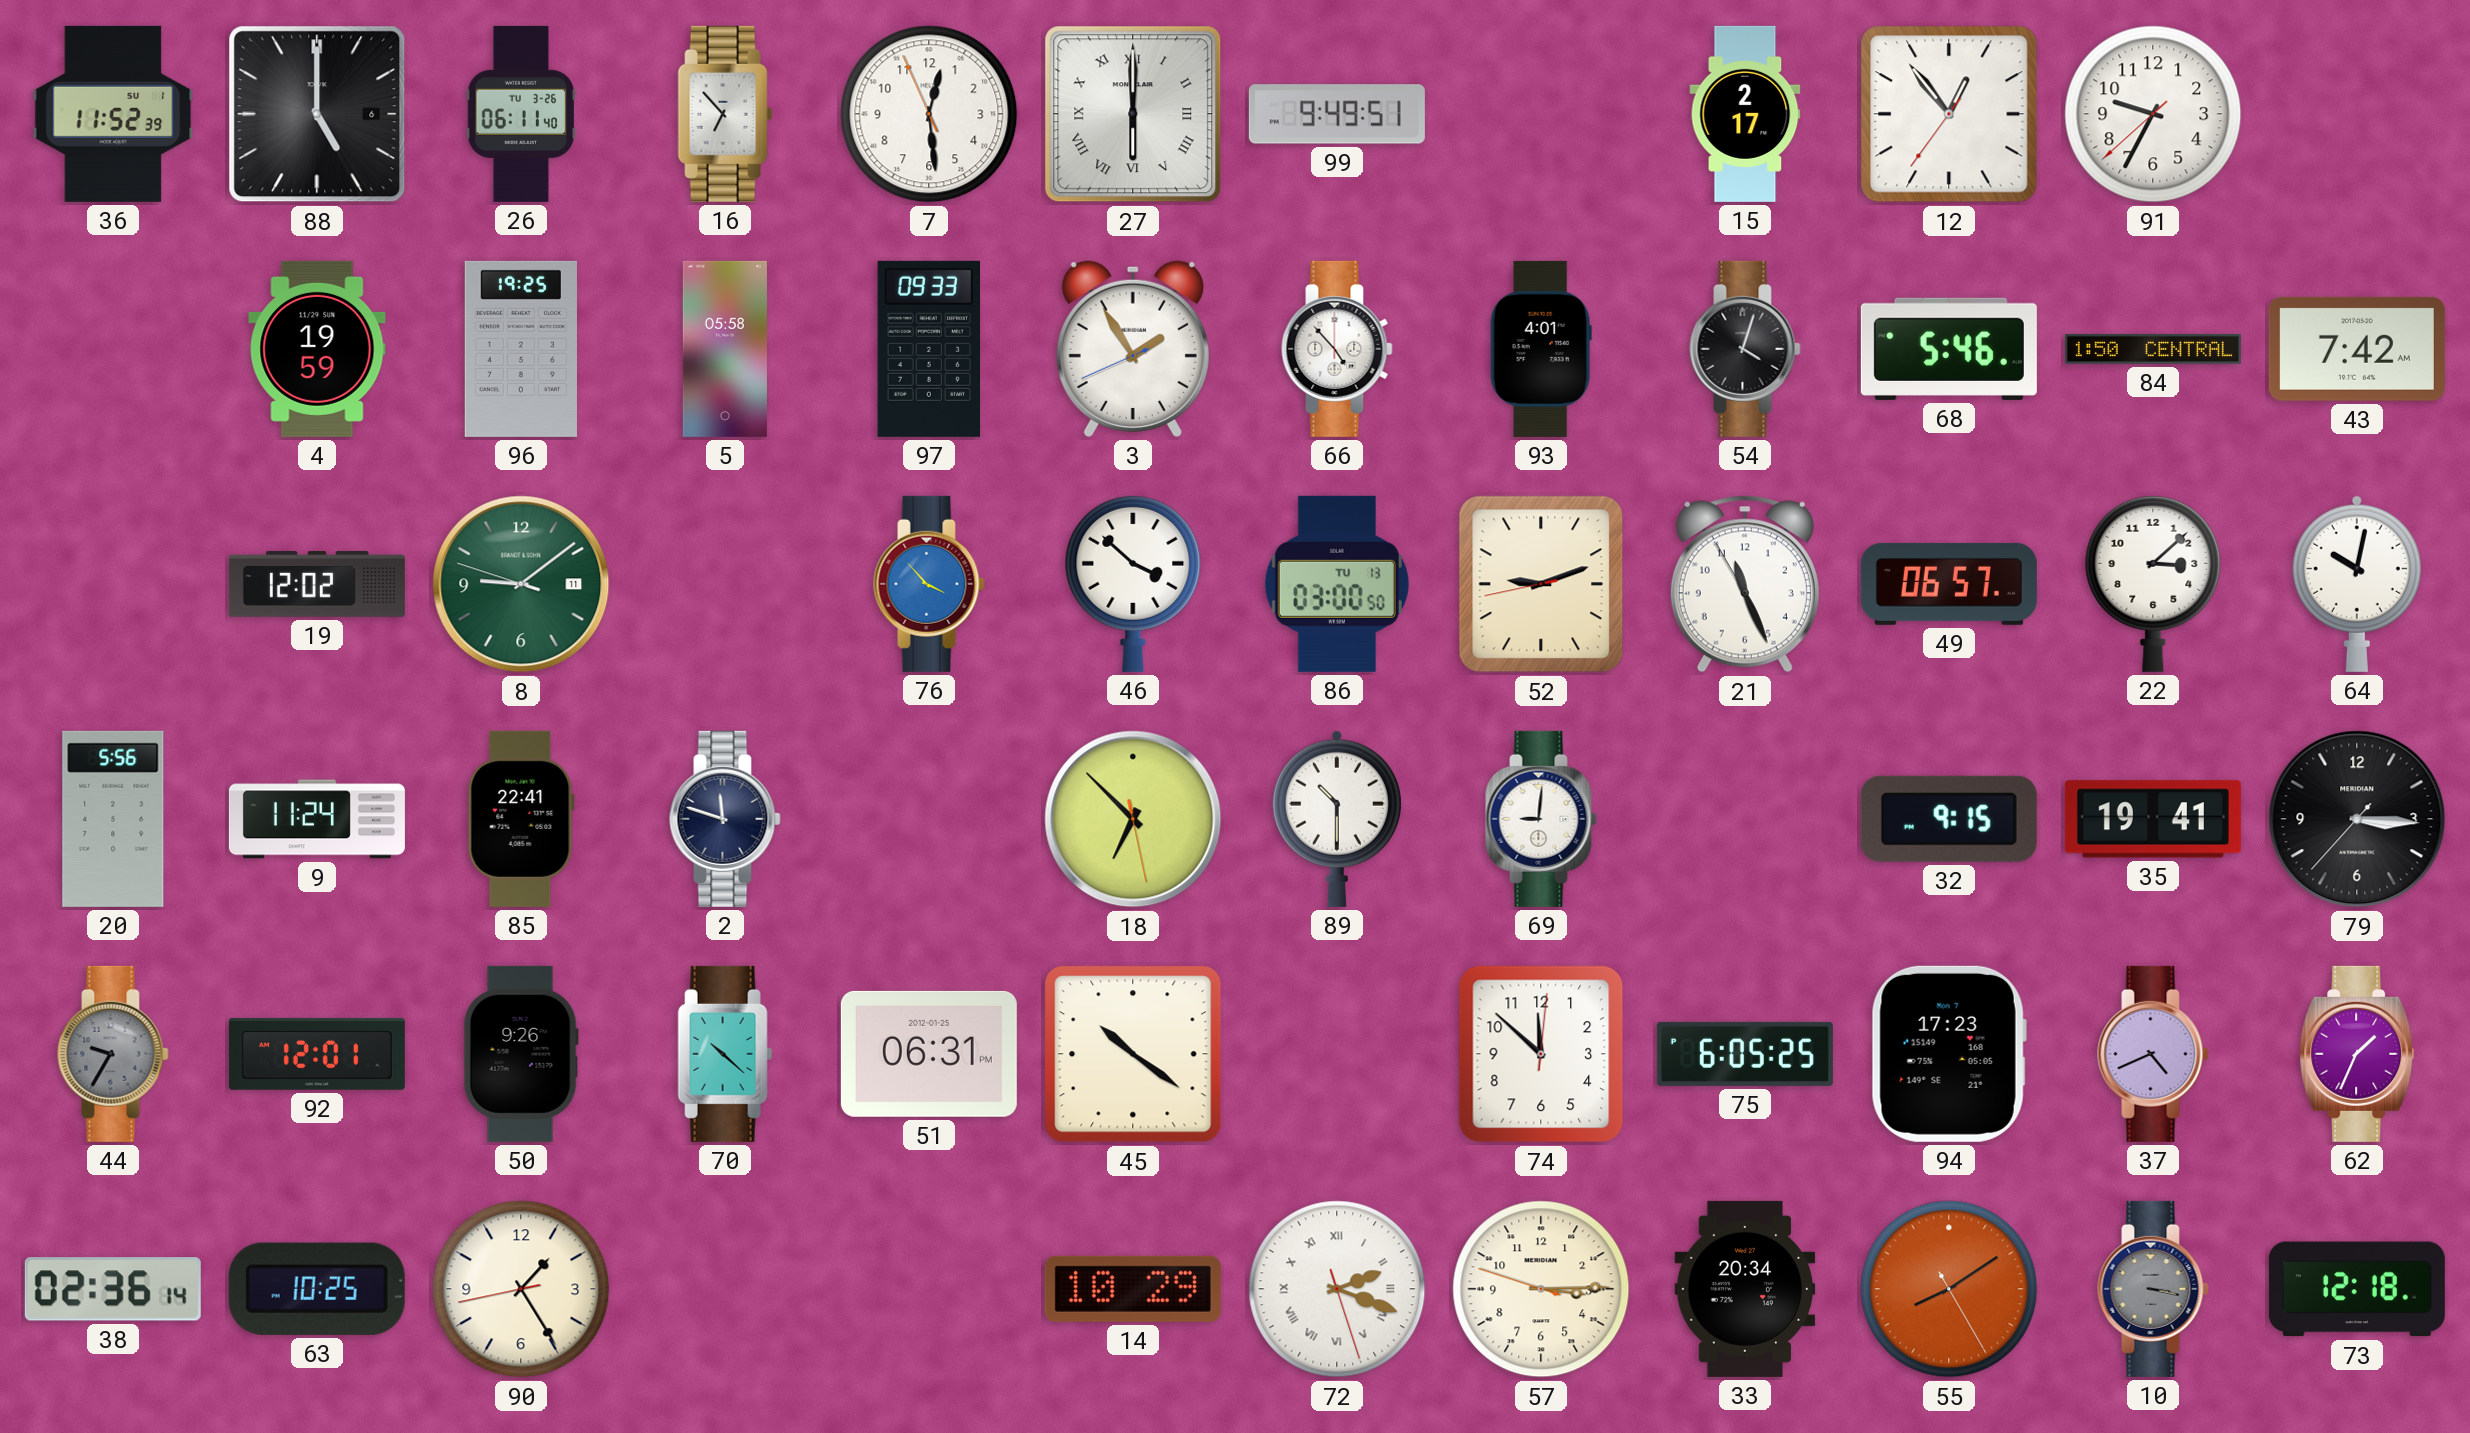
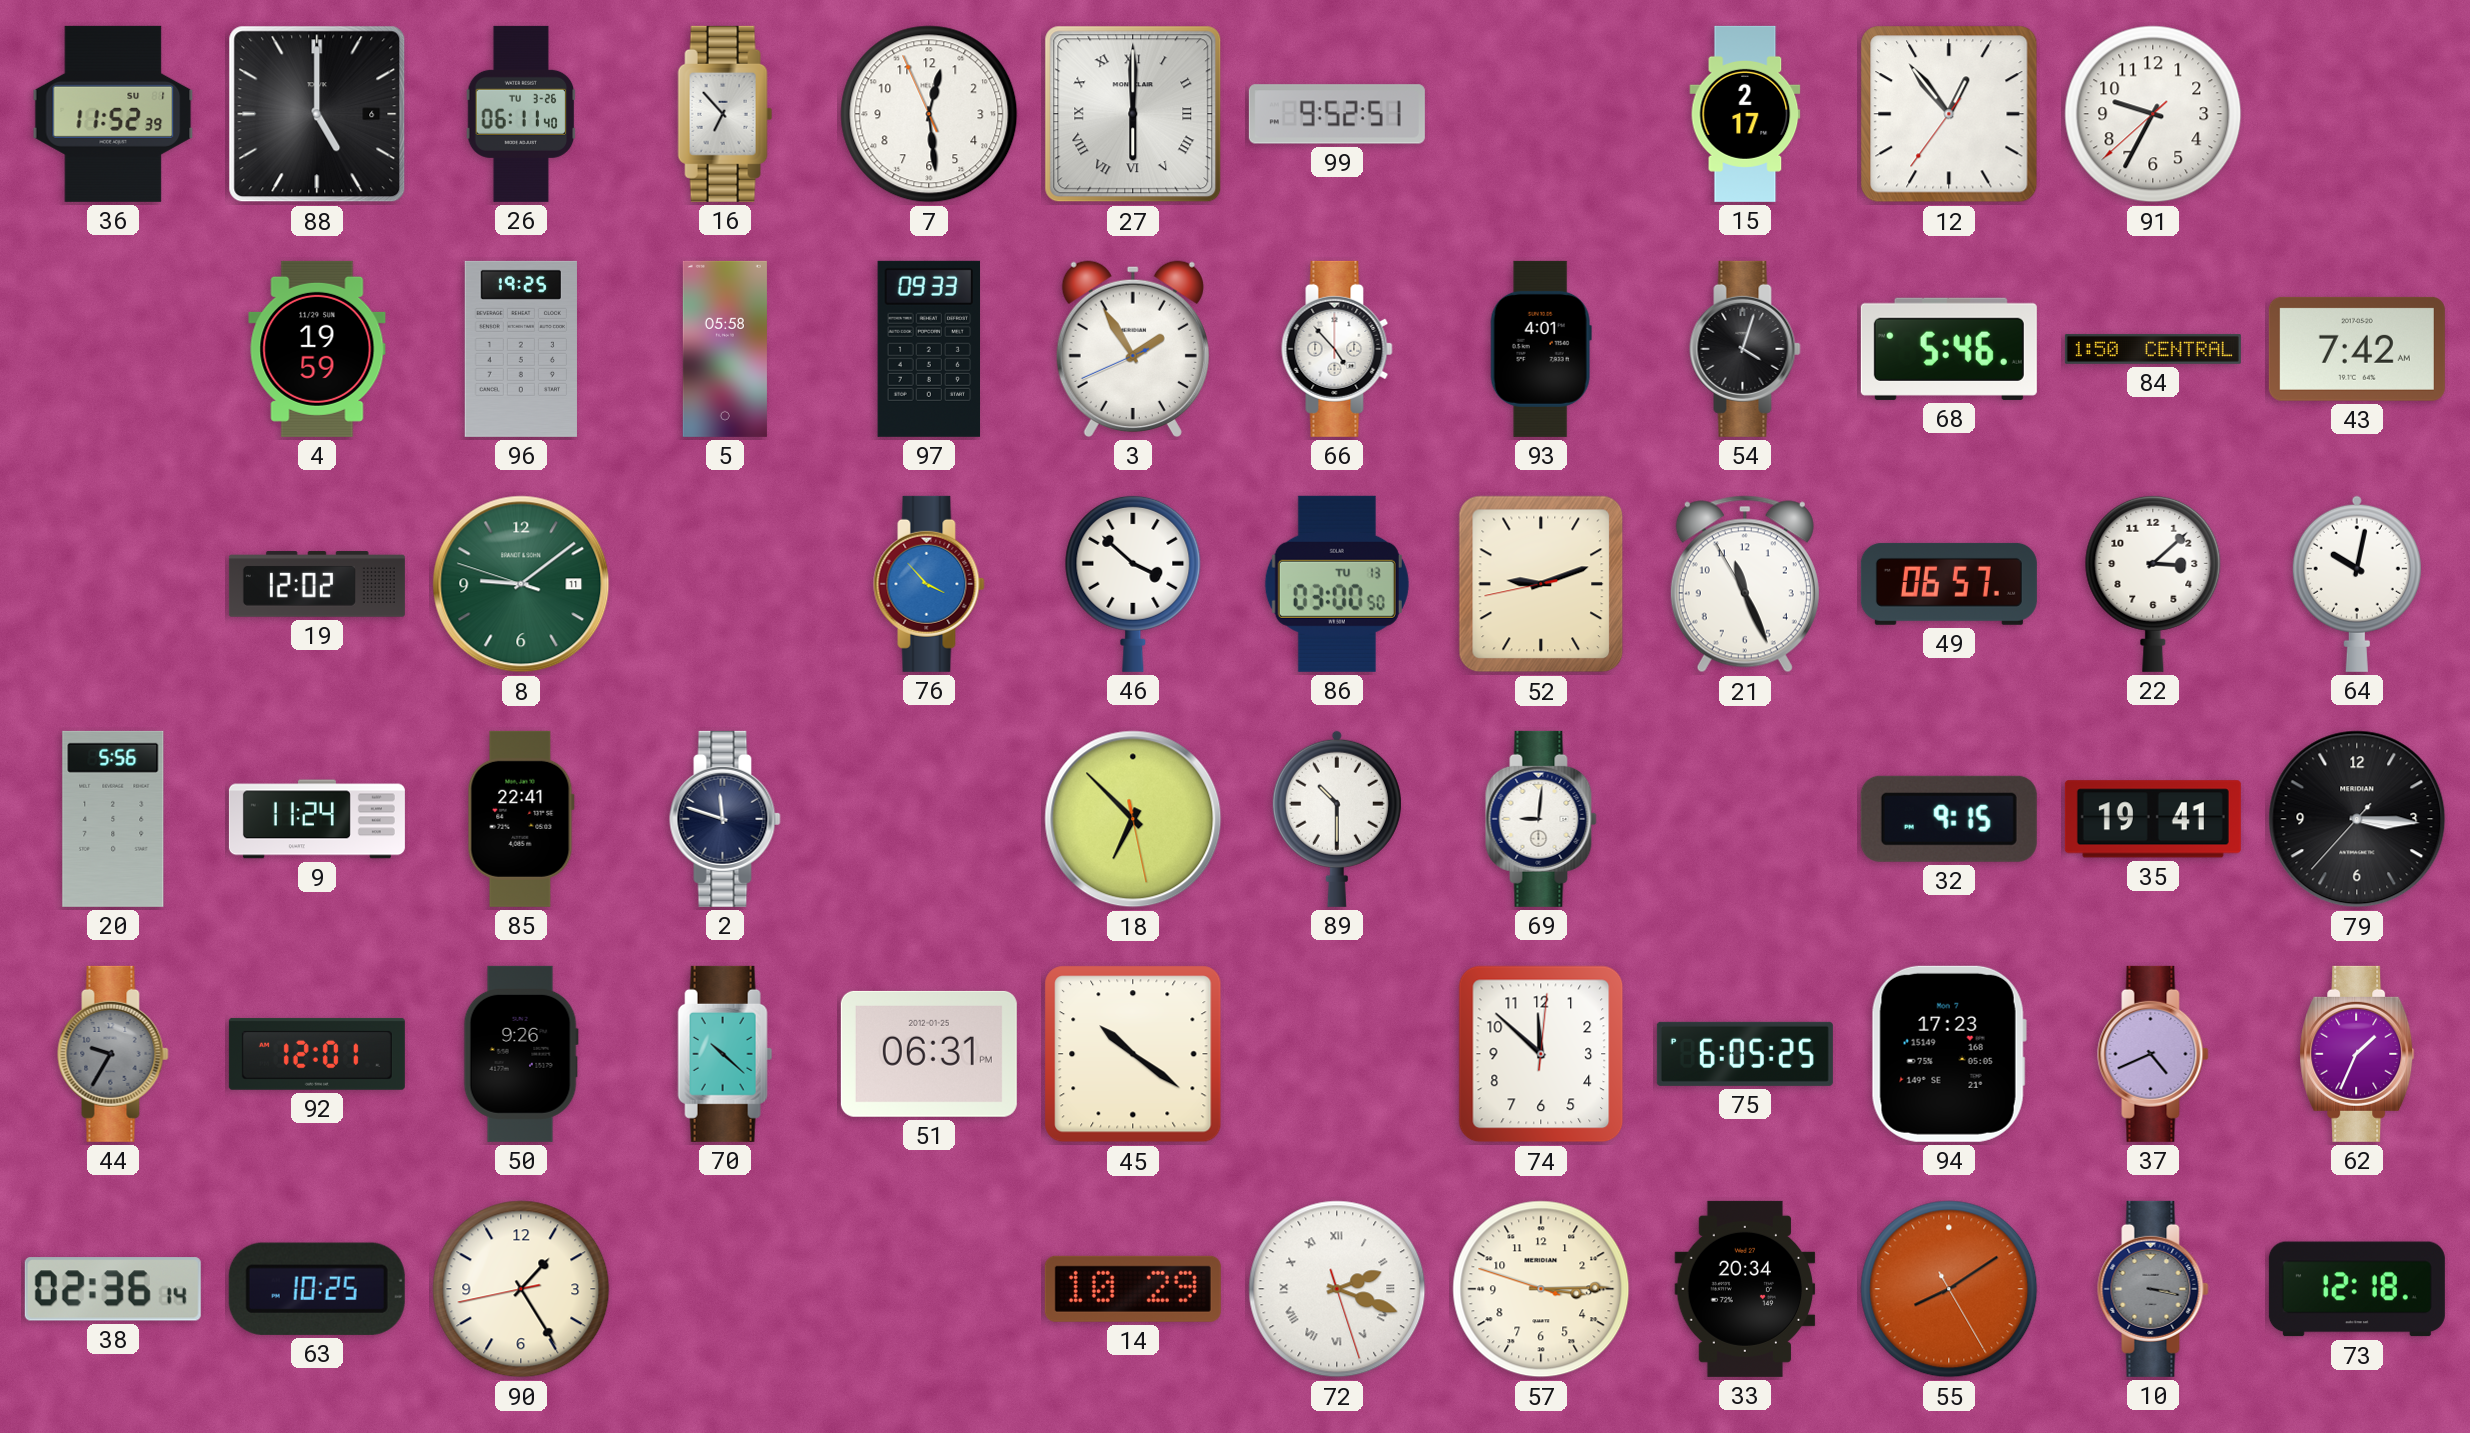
99: 9:49 -> 9:52
